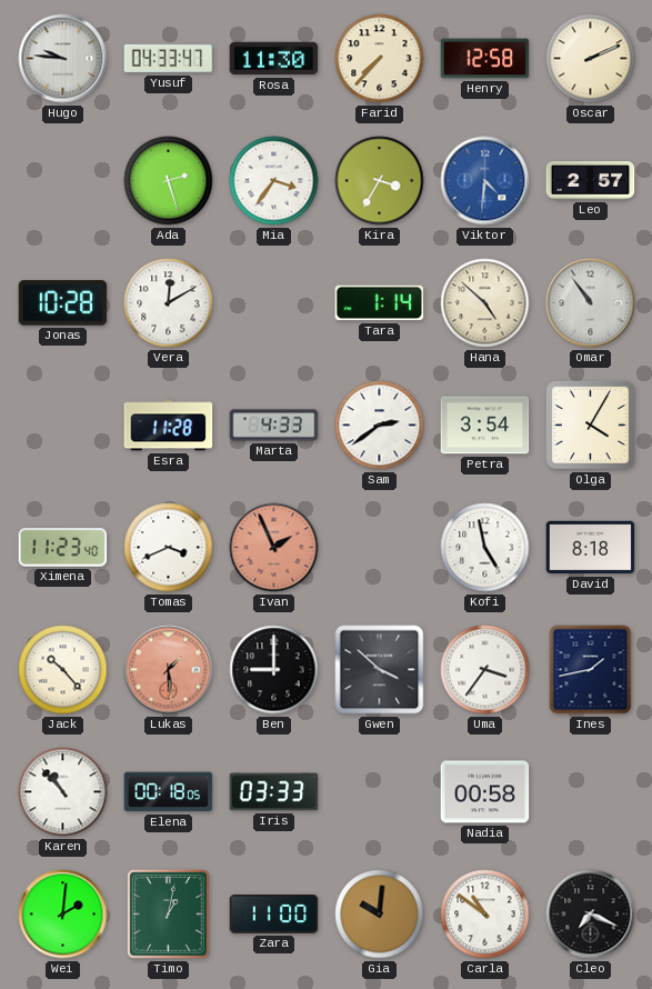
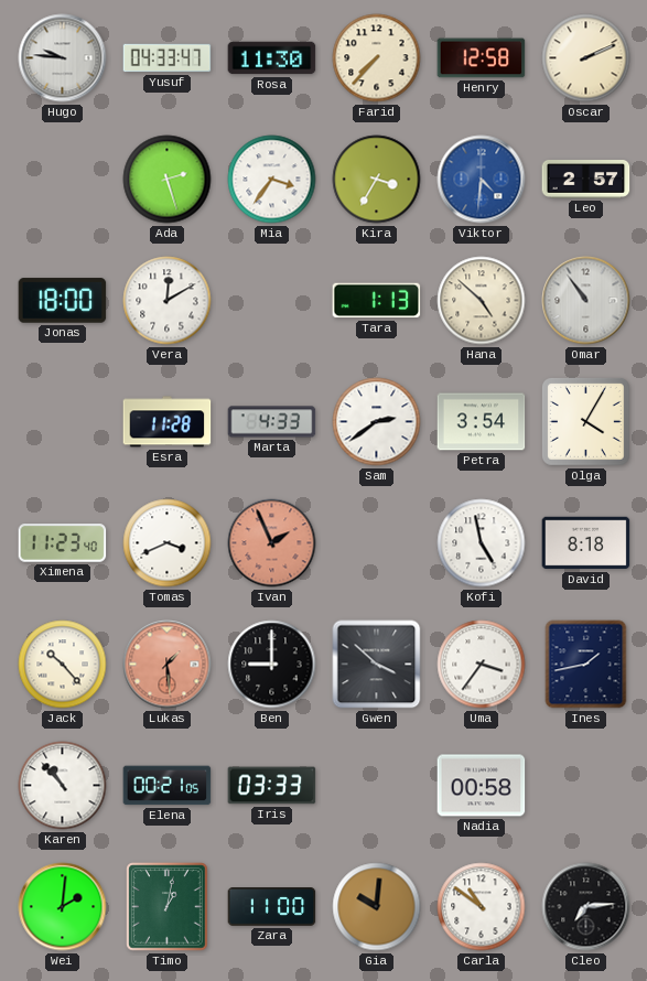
Jonas: 10:28 -> 18:00
Tara: 1:14 -> 1:13
Elena: 00:18 -> 00:21
Cleo: 7:19 -> 7:14
